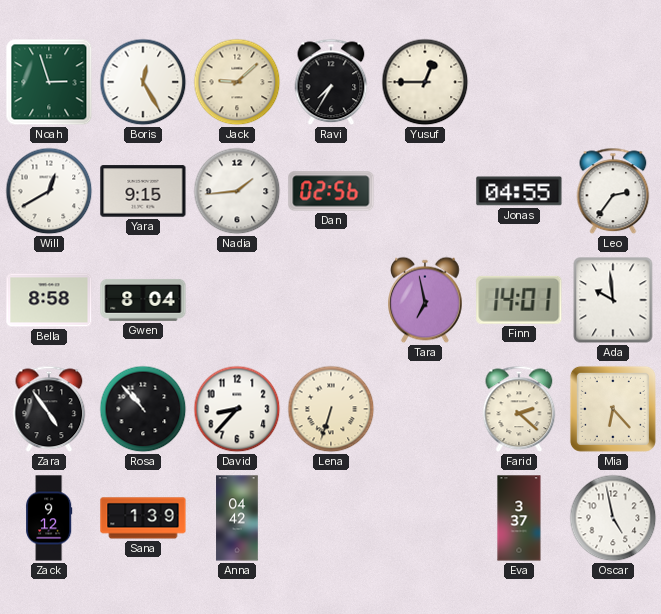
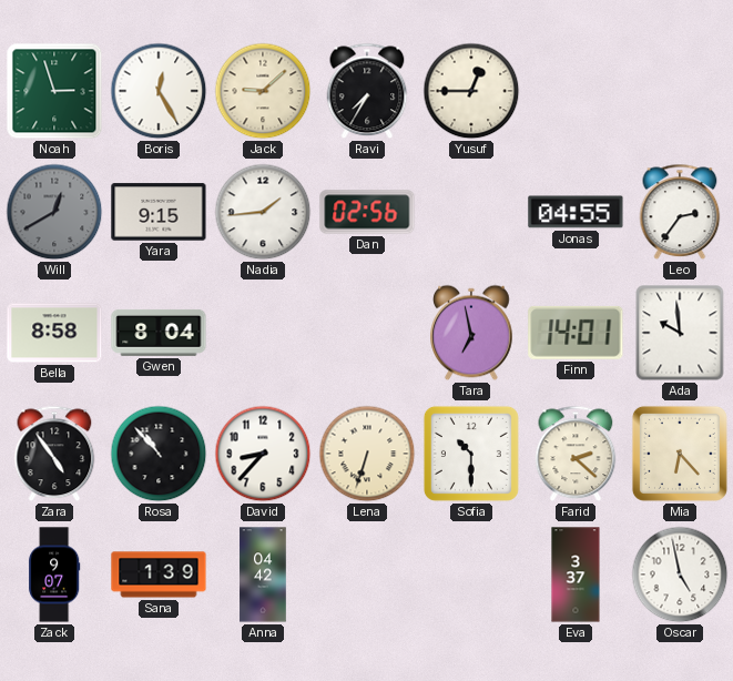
Will dial: white -> grey
Sofia: none -> 10:30
Zack: 9:12 -> 9:07
